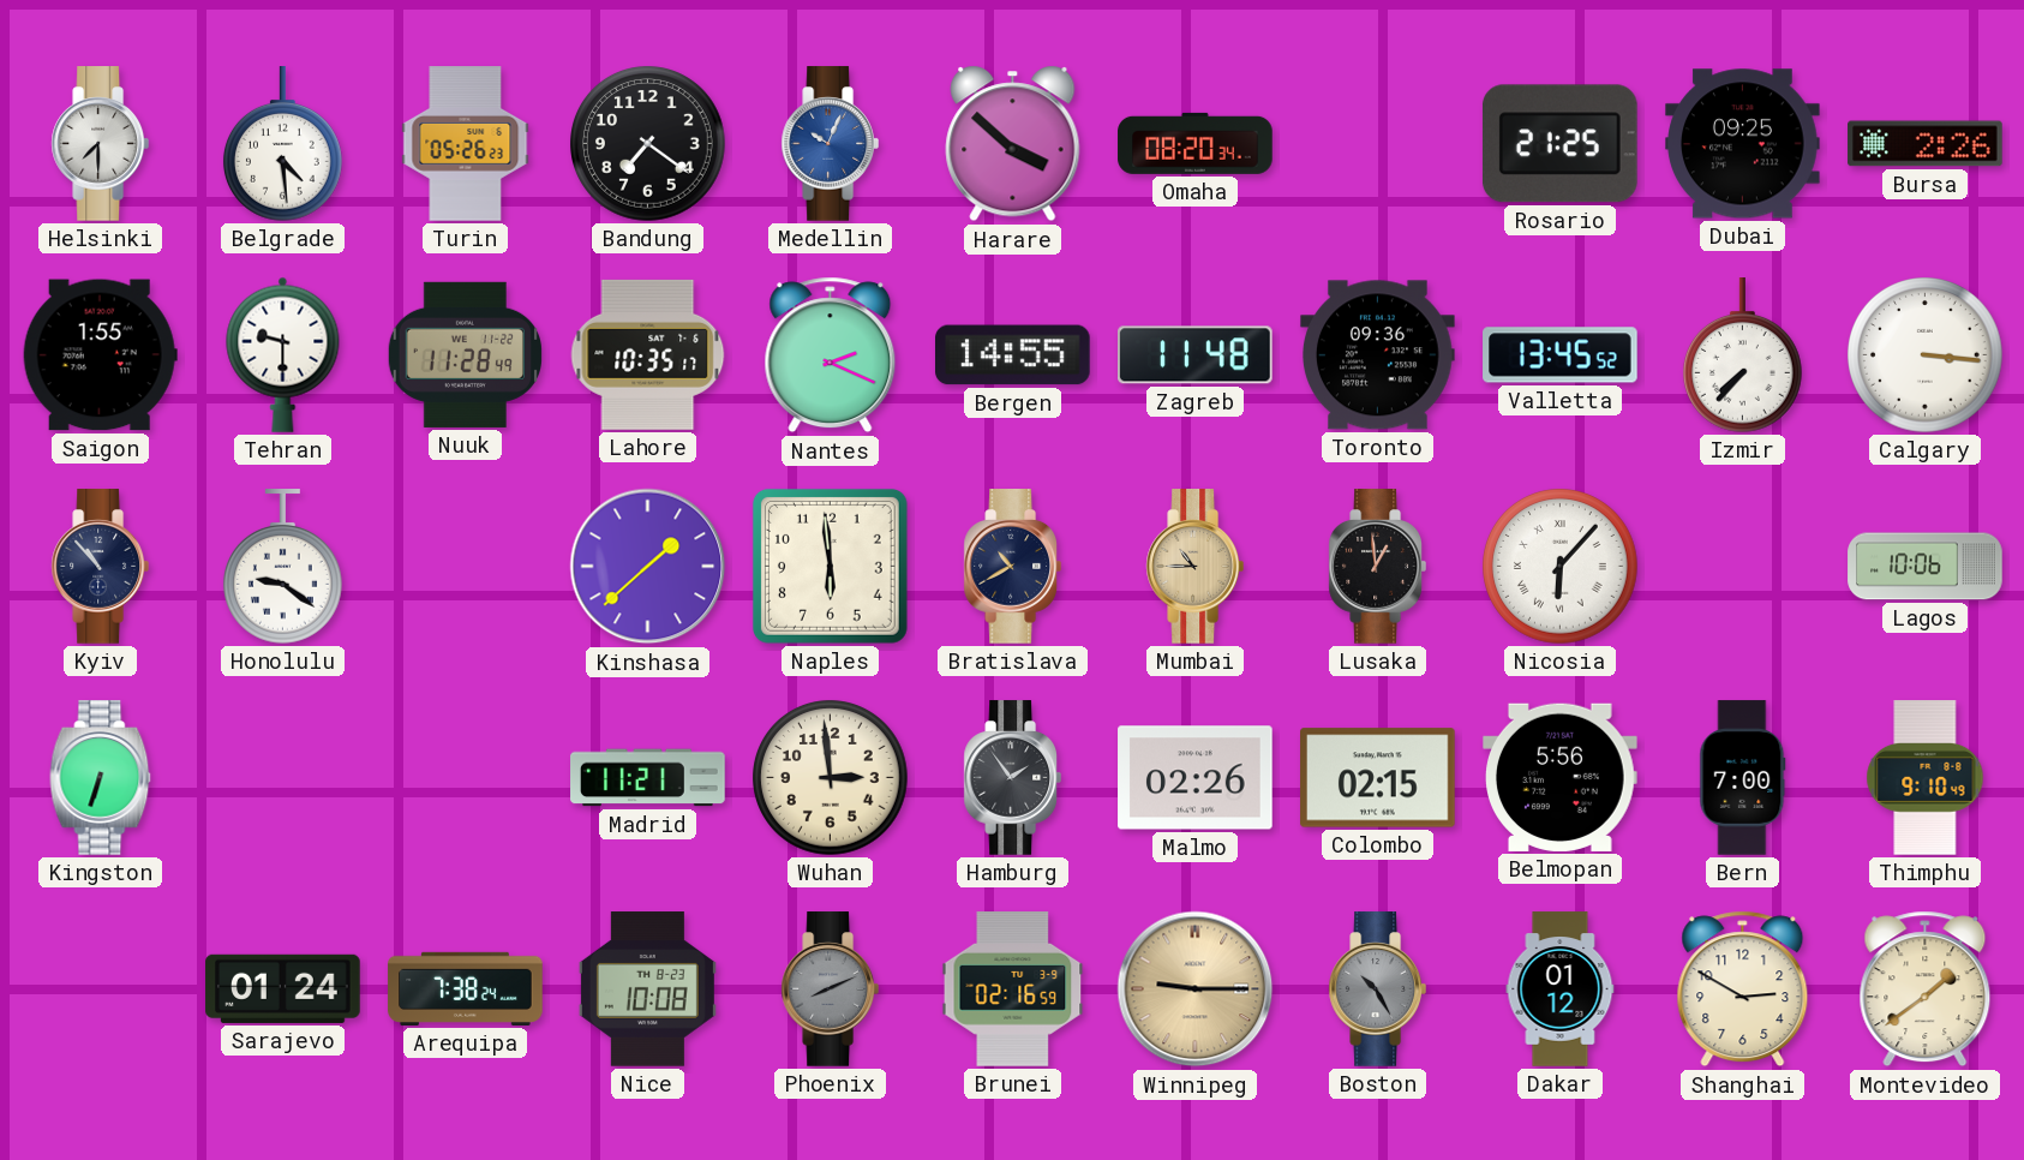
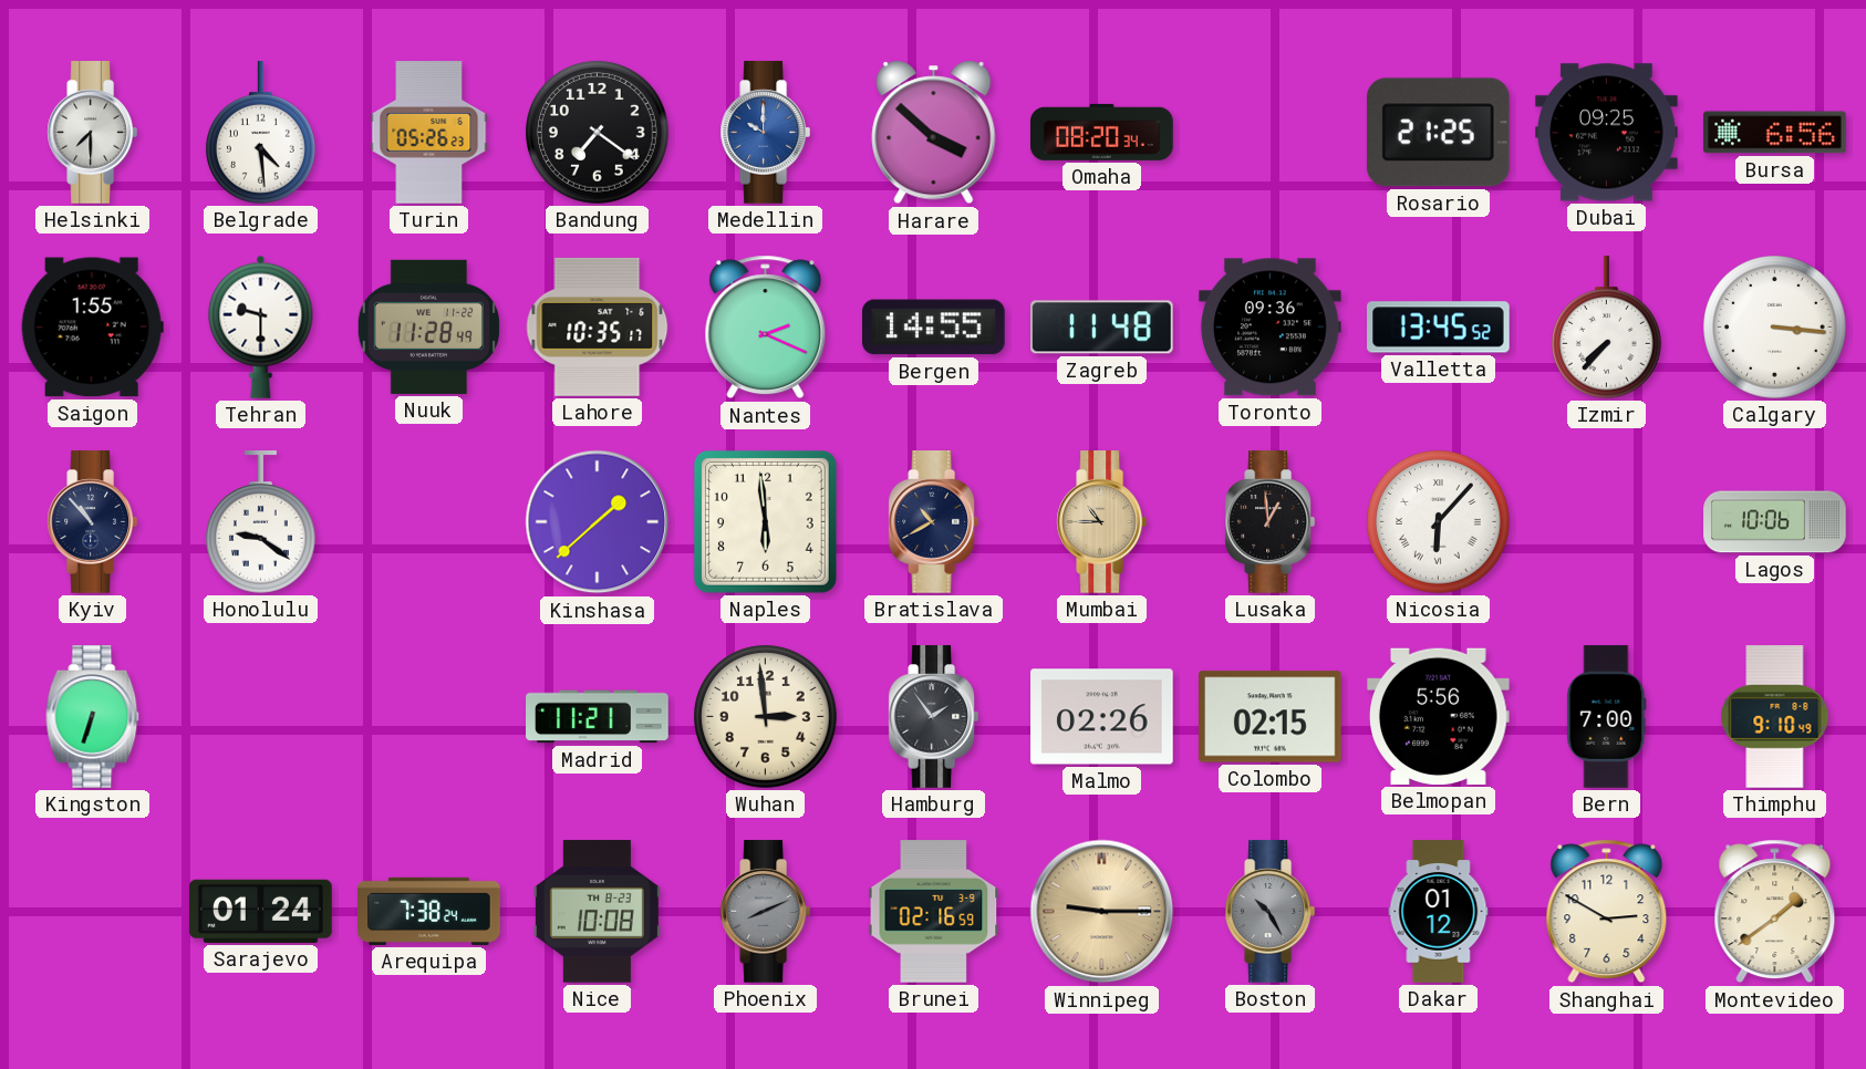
Medellin: 10:04 -> 10:00
Bursa: 2:26 -> 6:56
